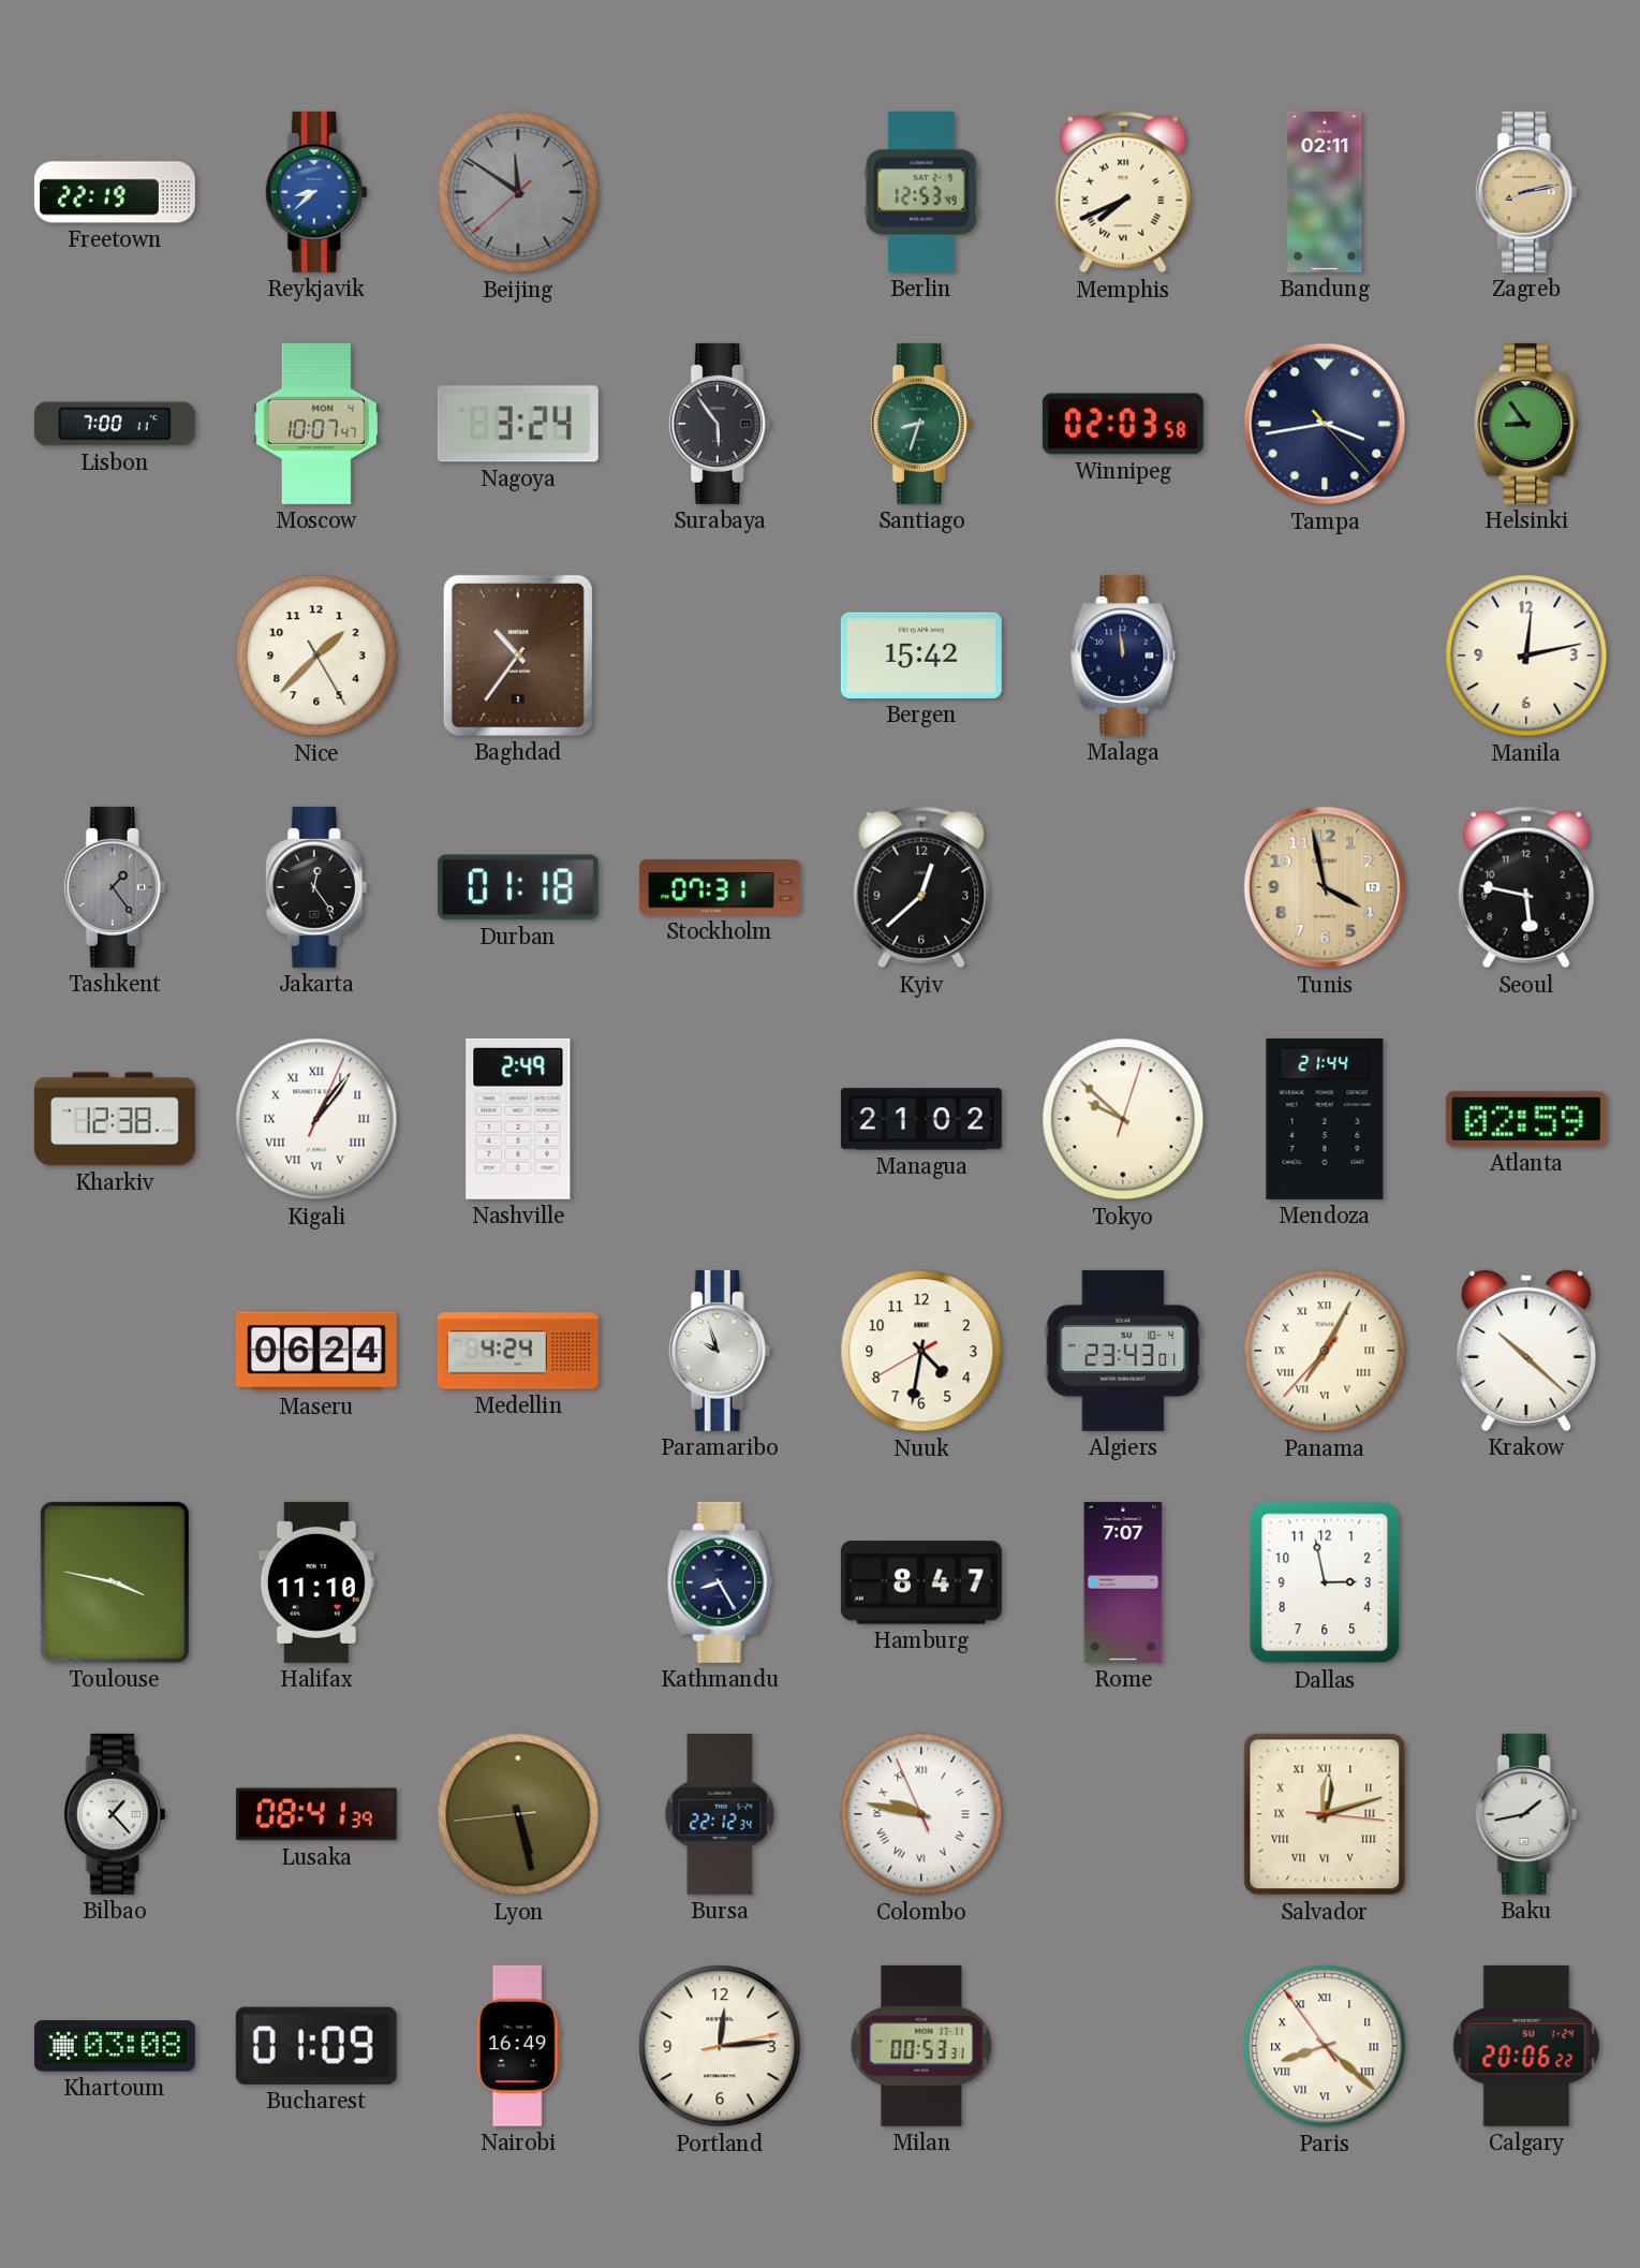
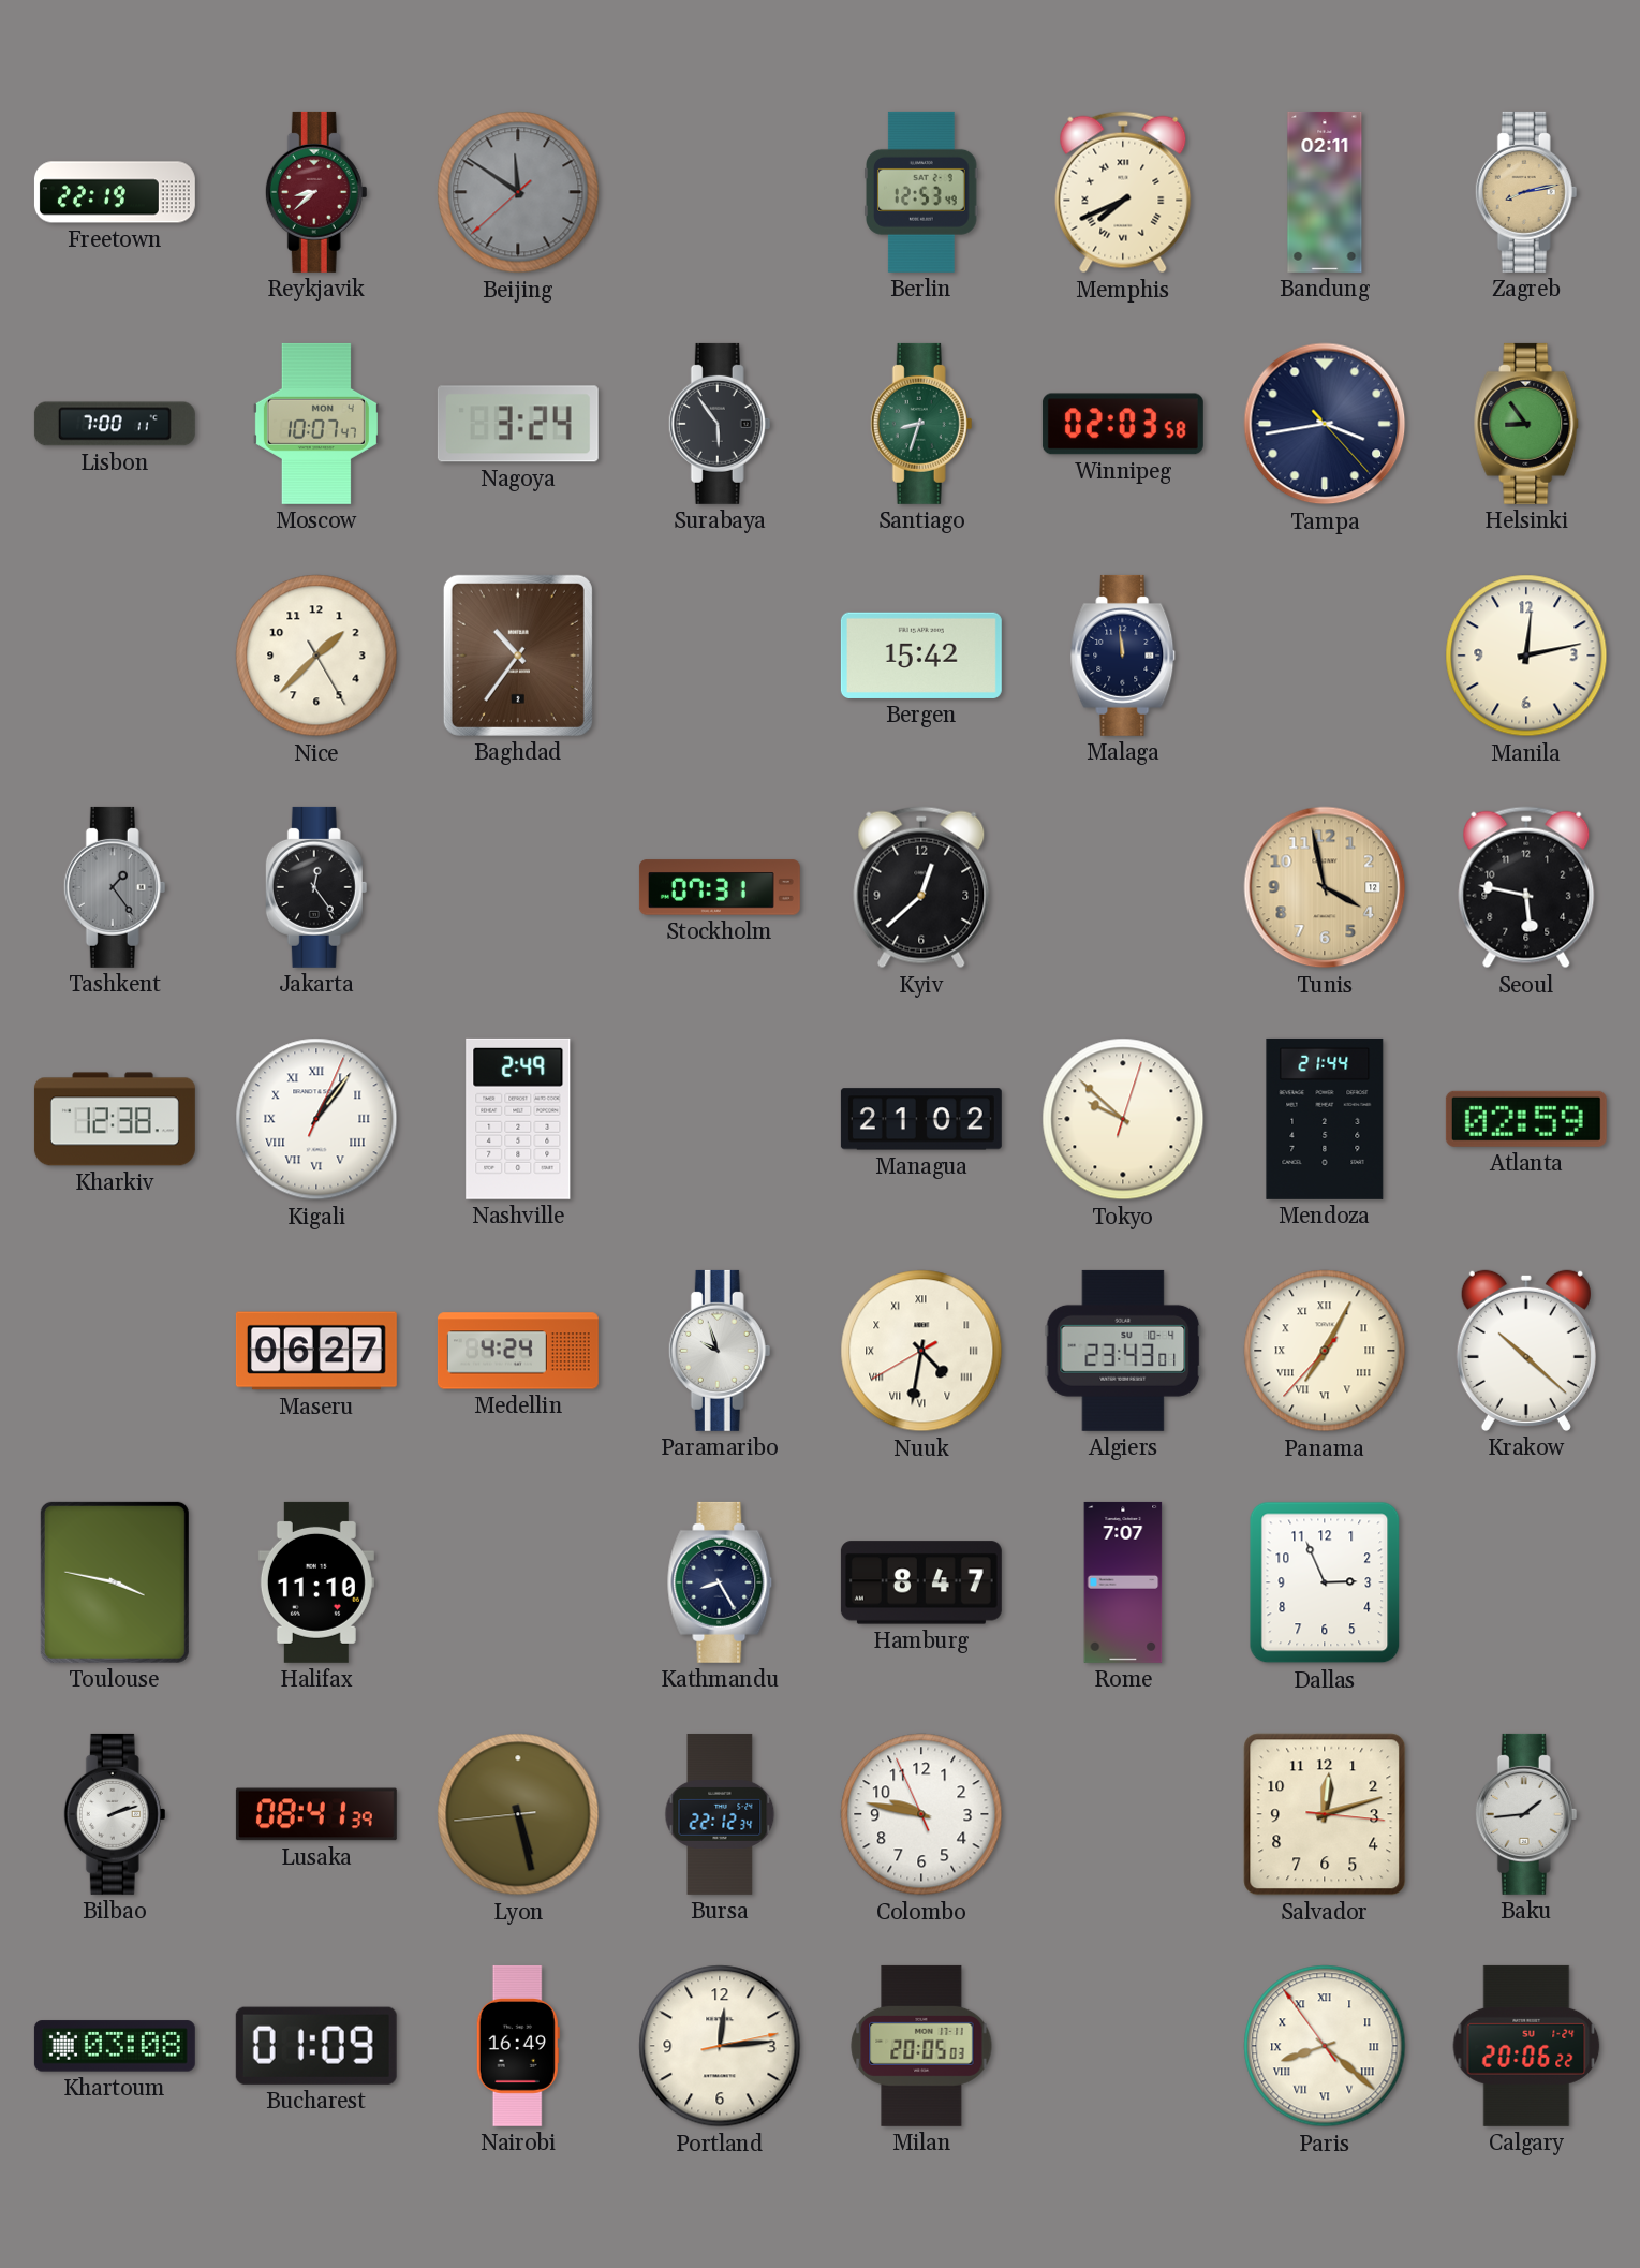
Reykjavik dial: blue -> burgundy
Durban: 01:18 -> none
Maseru: 06:24 -> 06:27
Nuuk numerals: Arabic -> Roman
Dallas: 2:58 -> 2:56
Bilbao: 1:23 -> 2:12
Colombo numerals: Roman -> Arabic
Salvador numerals: Roman -> Arabic
Baku: 1:43 -> 1:44
Milan: 00:53 -> 20:05
